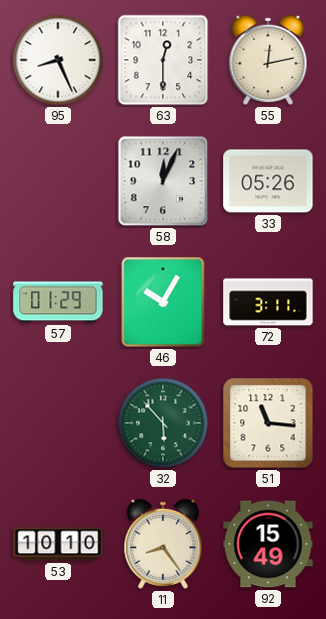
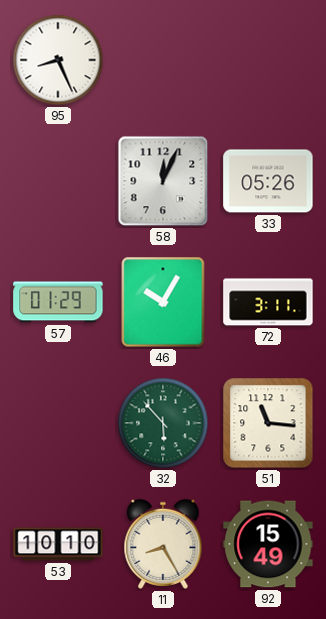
63: 12:30 -> none
55: 12:13 -> none
11: 8:24 -> 8:25
